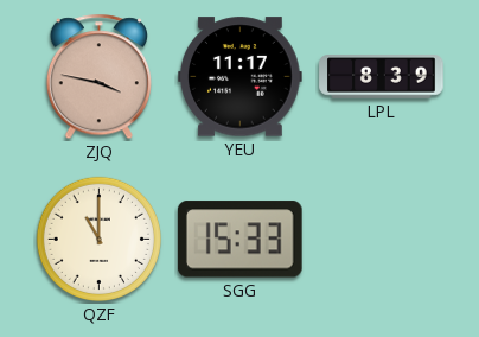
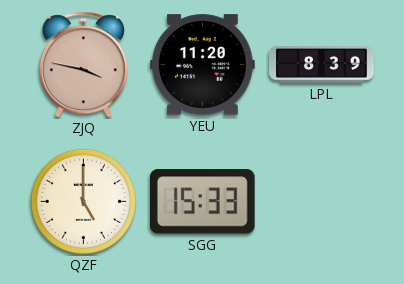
YEU: 11:17 -> 11:20
QZF: 11:00 -> 5:00
